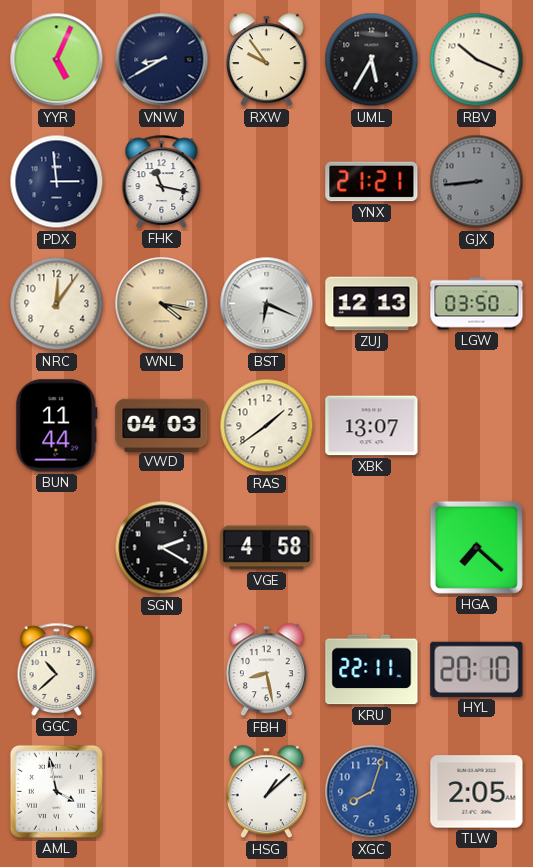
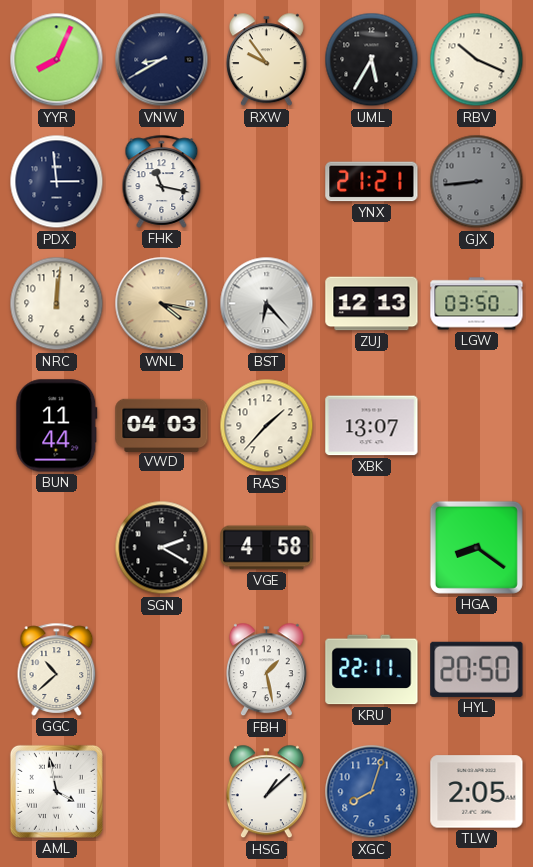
YYR: 5:04 -> 8:04
NRC: 12:06 -> 12:01
BST: 6:19 -> 6:23
RAS: 1:39 -> 1:37
HGA: 7:22 -> 8:21
FBH: 8:28 -> 1:28
HYL: 20:10 -> 20:50
